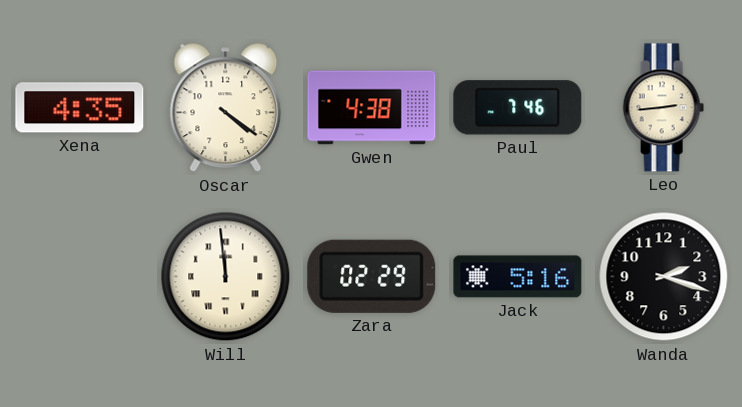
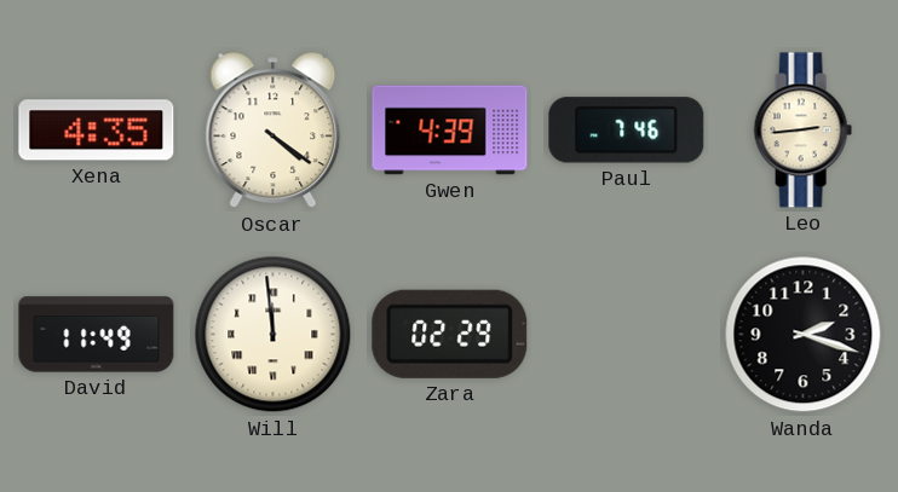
Gwen: 4:38 -> 4:39
David: none -> 11:49
Jack: 5:16 -> none
